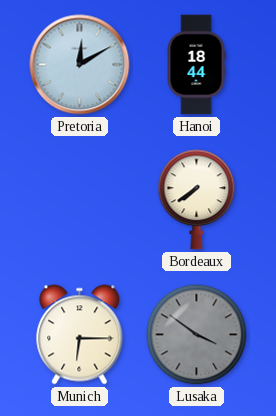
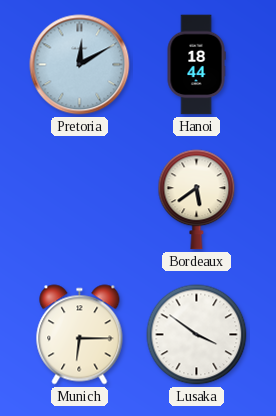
Bordeaux: 7:39 -> 5:39
Lusaka dial: grey -> white
